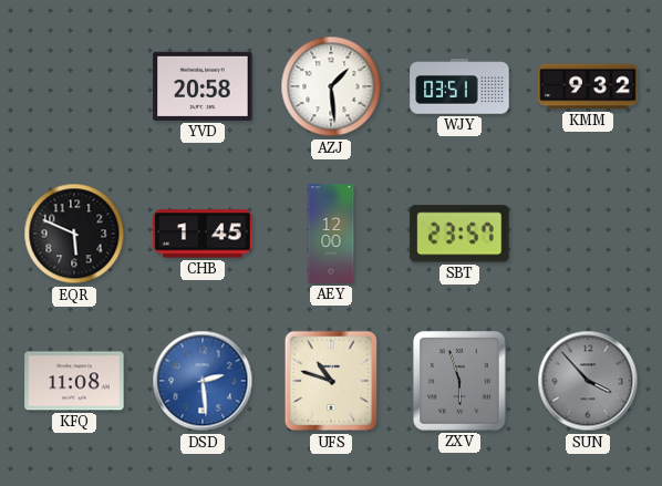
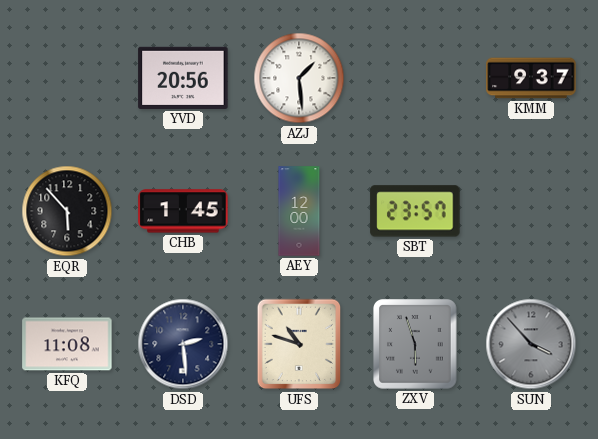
YVD: 20:58 -> 20:56
WJY: 03:51 -> none
KMM: 9:32 -> 9:37
EQR: 5:49 -> 5:53
DSD dial: blue -> navy
